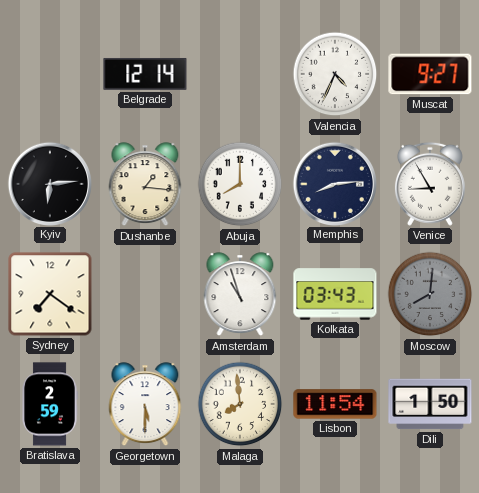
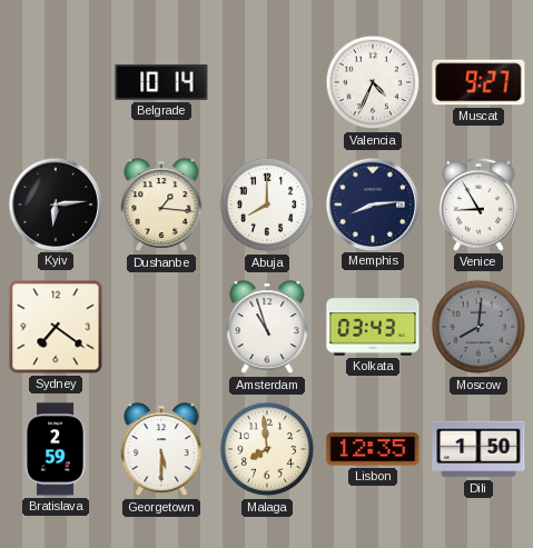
Belgrade: 12:14 -> 10:14
Lisbon: 11:54 -> 12:35
